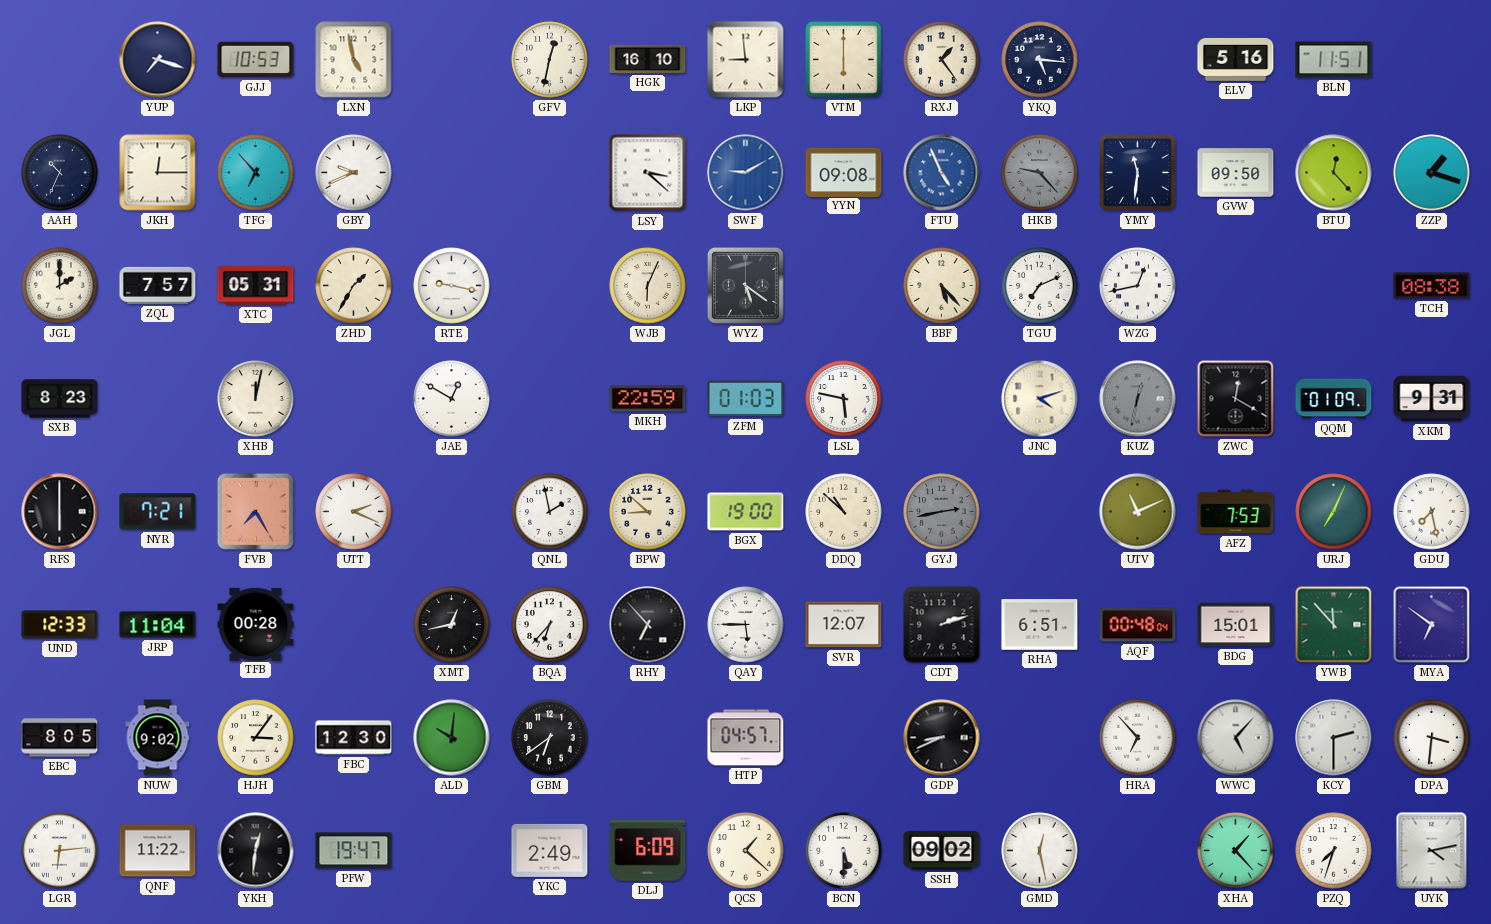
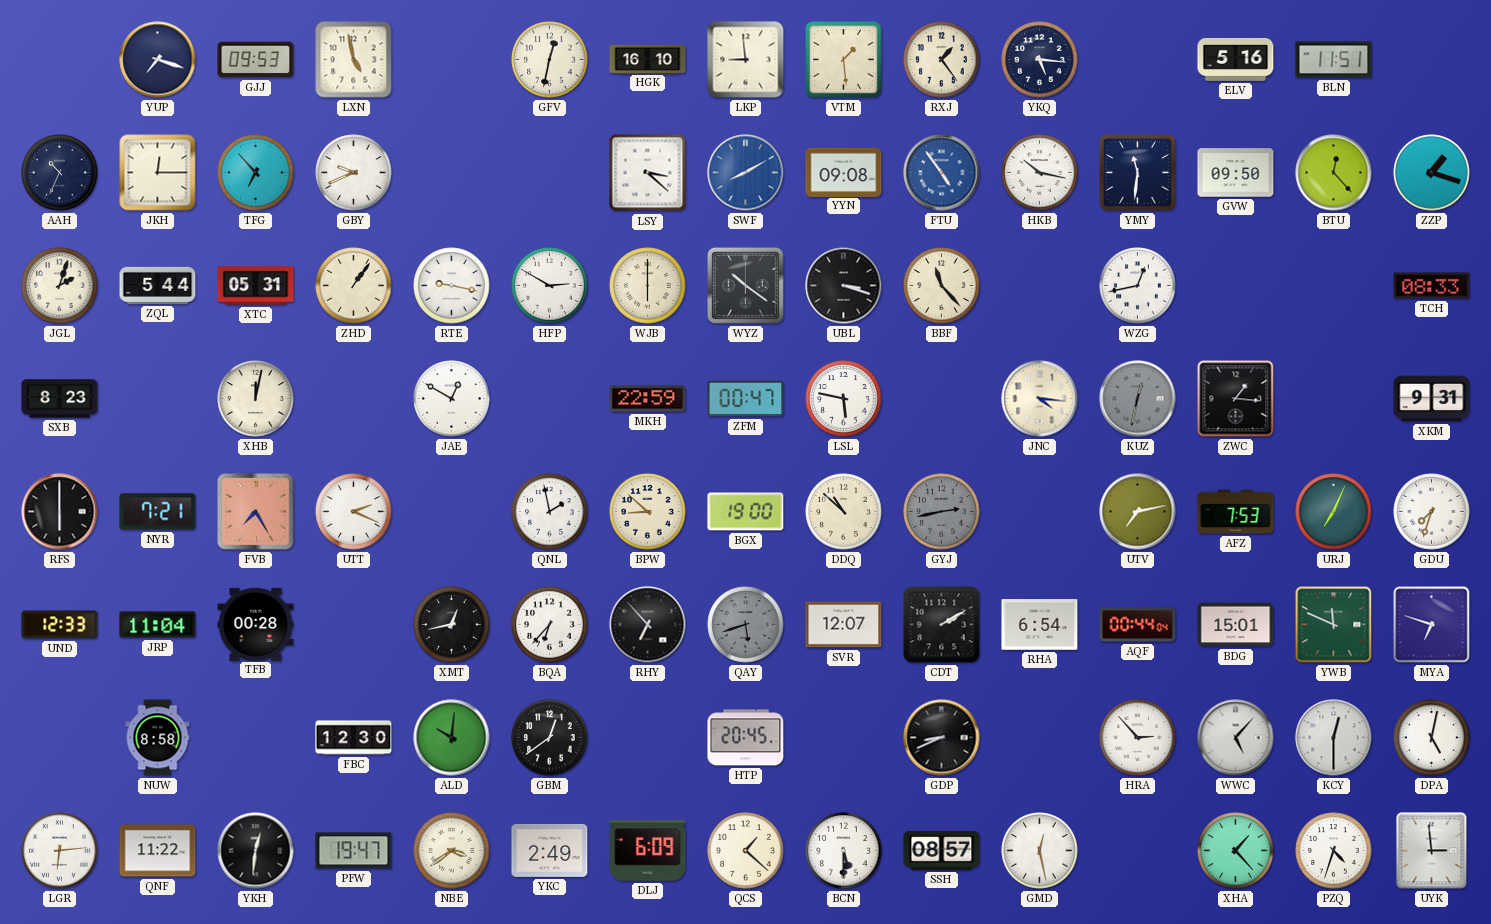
GJJ: 10:53 -> 09:53
VTM: 6:00 -> 1:29
SWF: 9:10 -> 8:10
FTU: 4:56 -> 4:54
HKB: 9:23 -> 10:17
HKB dial: grey -> white
JGL: 2:00 -> 2:03
ZQL: 7:57 -> 5:44
ZHD: 1:35 -> 1:06
HFP: none -> 2:50
WJB: 6:04 -> 6:00
WYZ: 5:21 -> 10:21
UBL: none -> 3:18
BBF: 5:23 -> 11:23
TGU: 7:11 -> none
TCH: 08:38 -> 08:33
ZFM: 01:03 -> 00:47
JNC: 4:12 -> 4:16
ZWC: 12:20 -> 1:16
QQM: 01:09 -> none
UTV: 11:11 -> 7:13
GDU: 7:28 -> 7:33
QAY: 5:45 -> 5:42
QAY dial: white -> grey
CDT: 2:12 -> 2:10
RHA: 6:51 -> 6:54
AQF: 00:48 -> 00:44
YWB: 11:53 -> 11:49
MYA: 6:51 -> 6:48
EBC: 8:05 -> none
NUW: 9:02 -> 8:58
HJH: 3:06 -> none
GBM: 6:39 -> 12:39
HTP: 04:57 -> 20:45
HRA: 6:53 -> 2:53
KCY: 2:30 -> 12:30
DPA: 3:31 -> 5:02
NBE: none -> 3:39
SSH: 09:02 -> 08:57
PZQ: 7:33 -> 4:33
UYK: 4:13 -> 2:59
